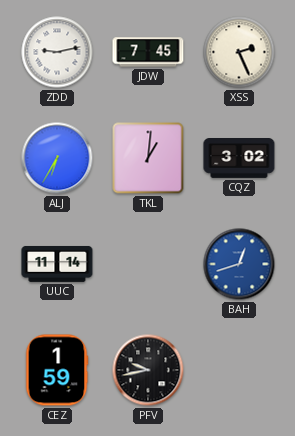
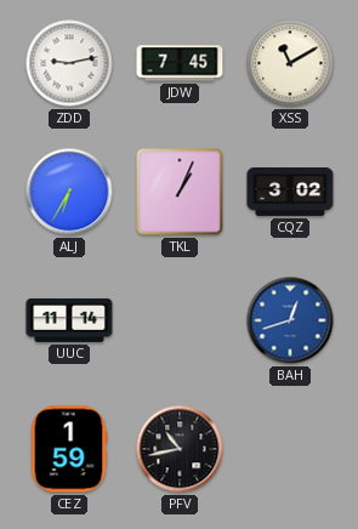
XSS: 2:26 -> 11:10
TKL: 1:01 -> 1:04
PFV: 9:43 -> 10:43
